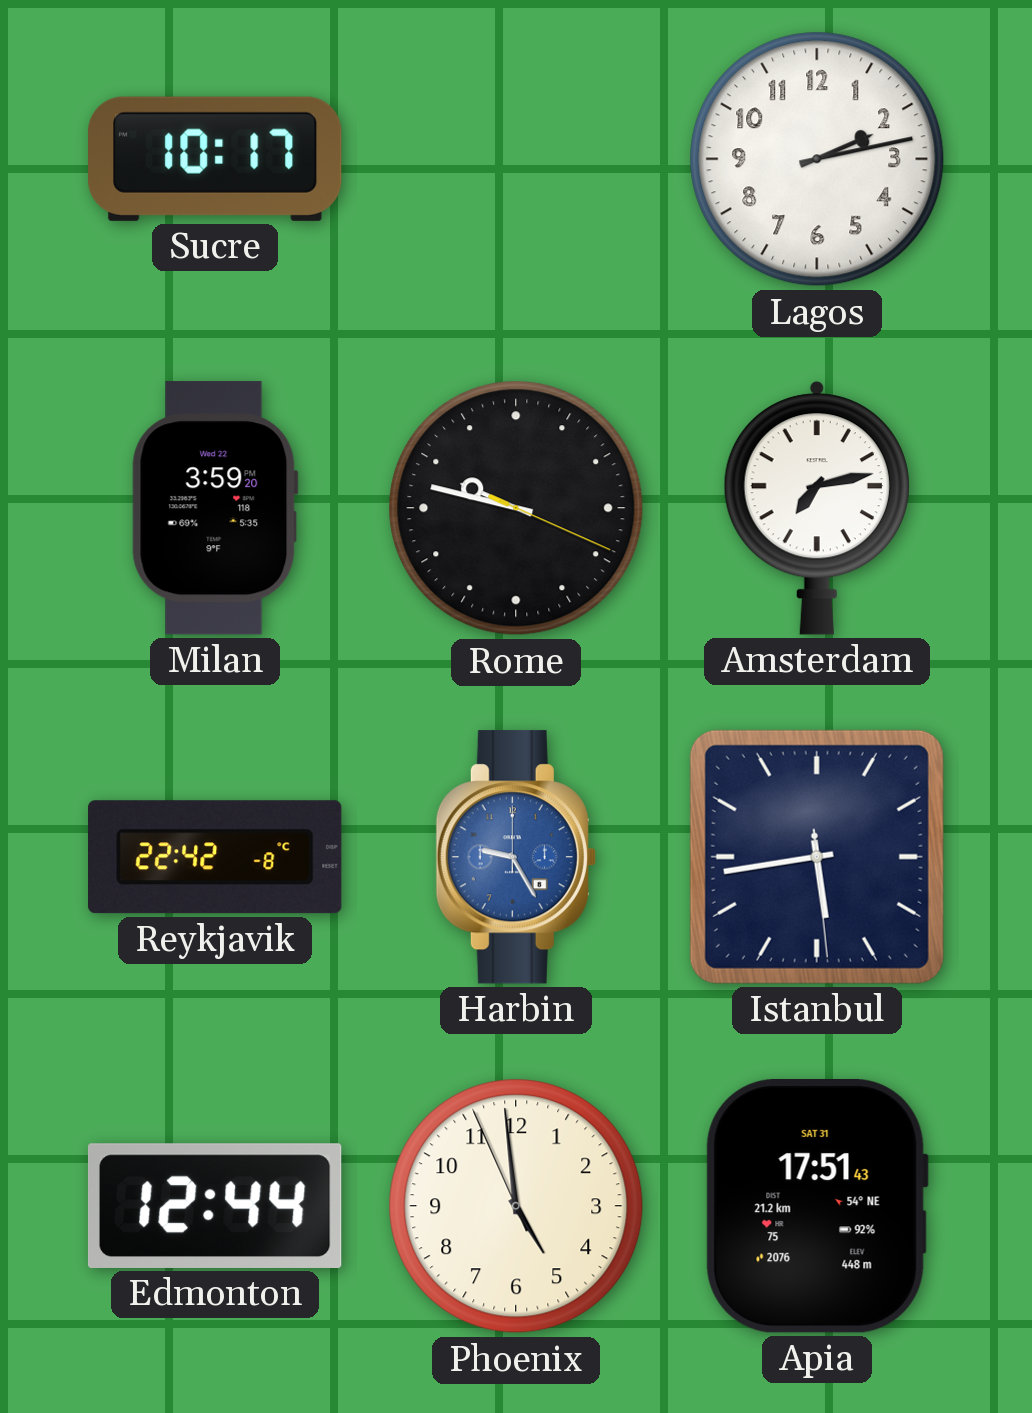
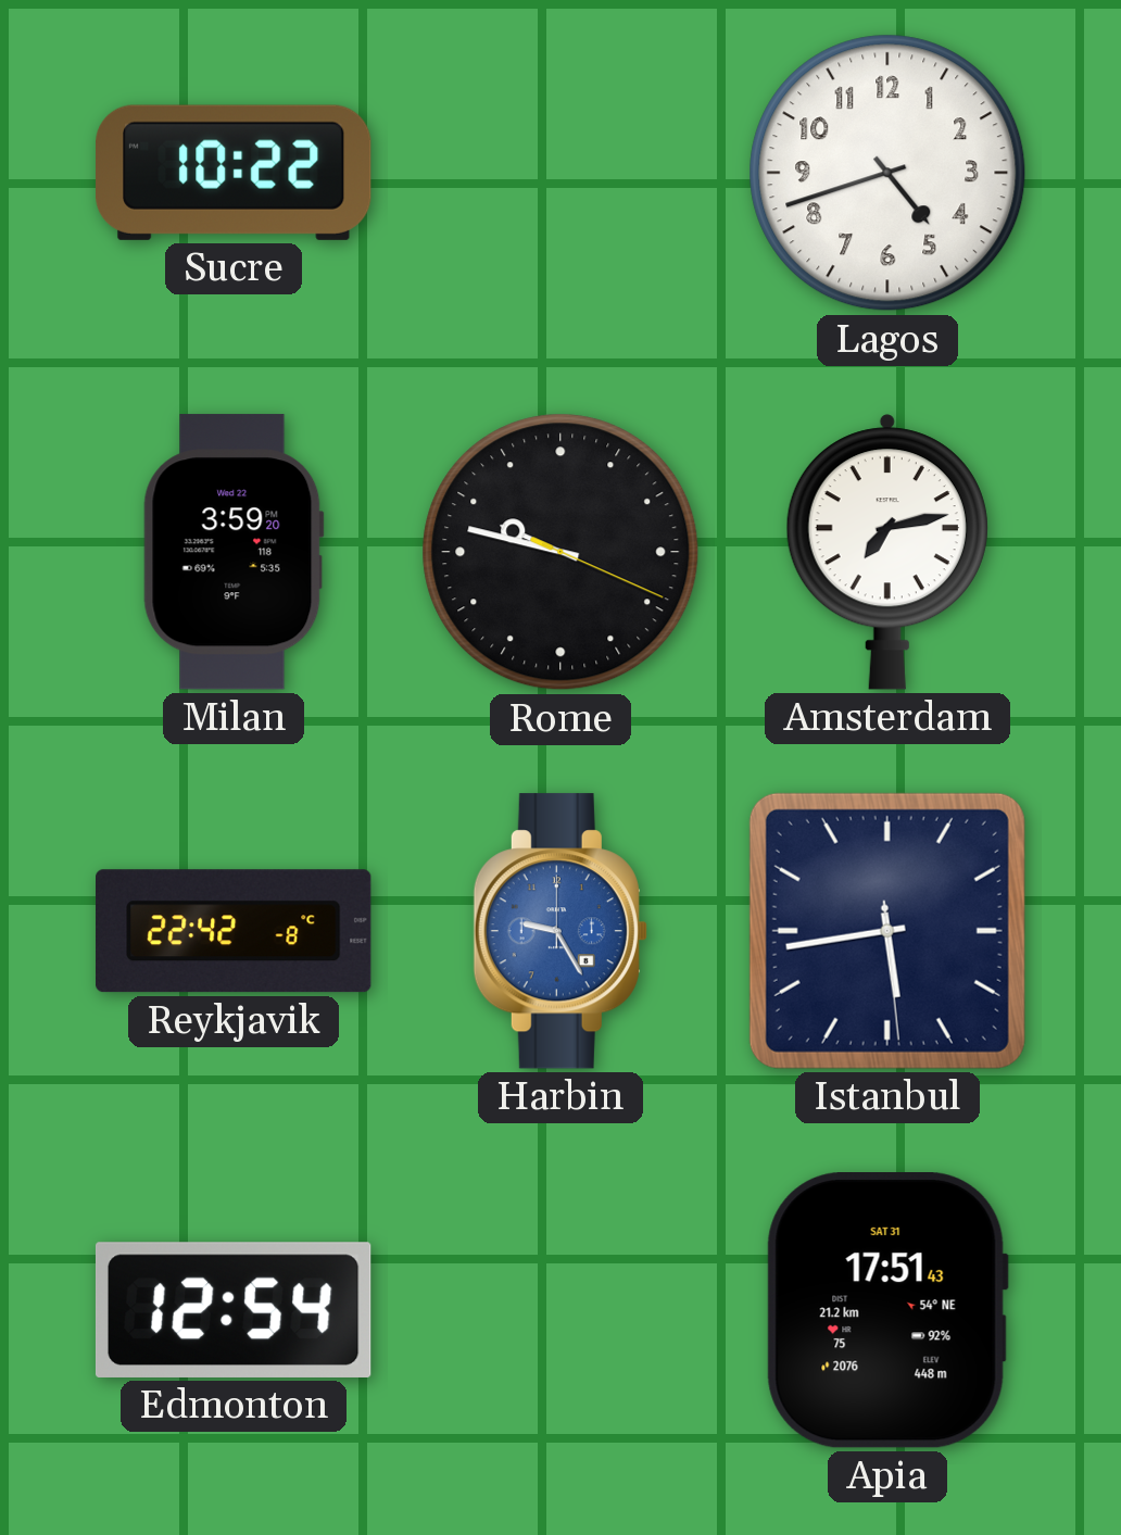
Sucre: 10:17 -> 10:22
Lagos: 2:13 -> 4:42
Edmonton: 12:44 -> 12:54
Phoenix: 4:58 -> none
